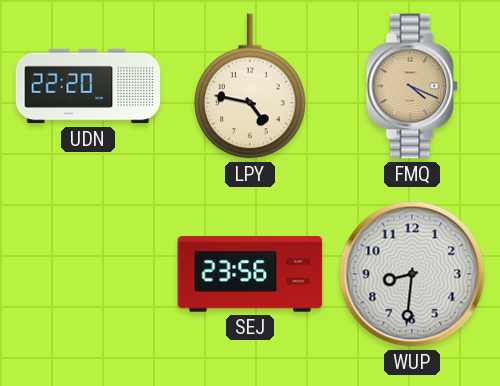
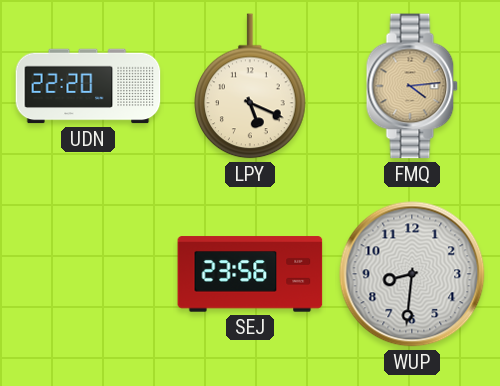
LPY: 4:47 -> 5:19
FMQ: 4:19 -> 4:14
